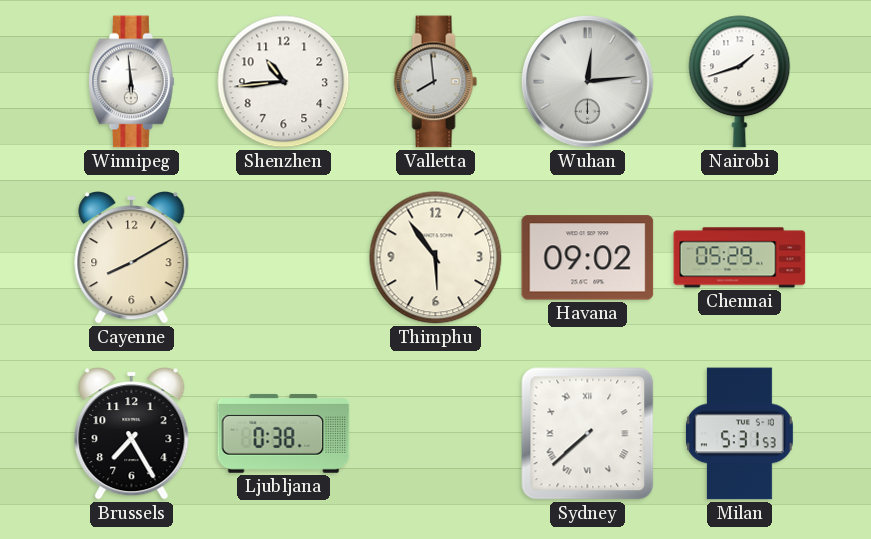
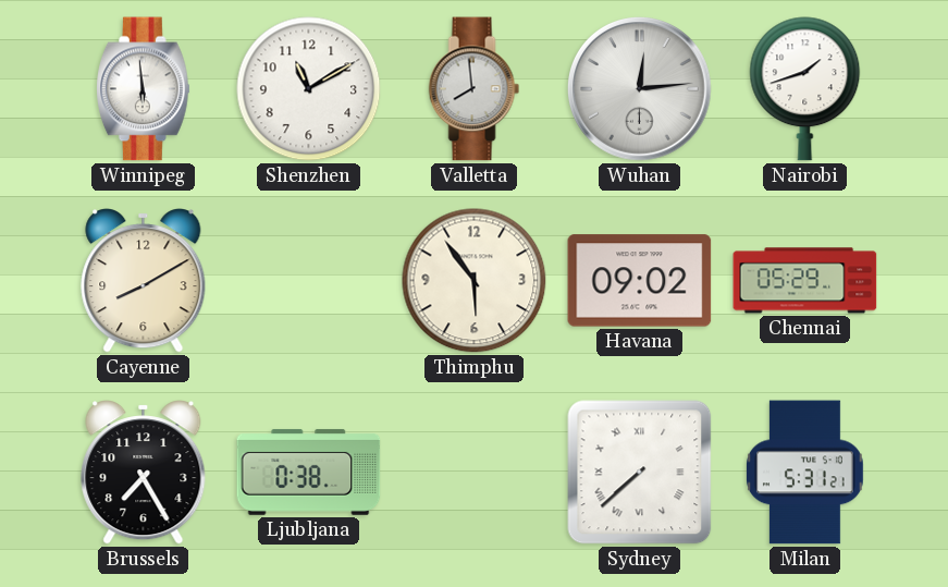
Shenzhen: 10:44 -> 11:10
Milan: 5:31:53 -> 5:31:21
